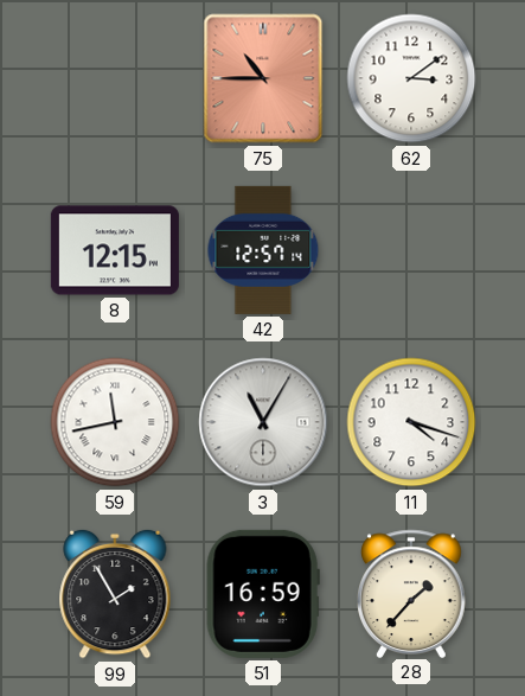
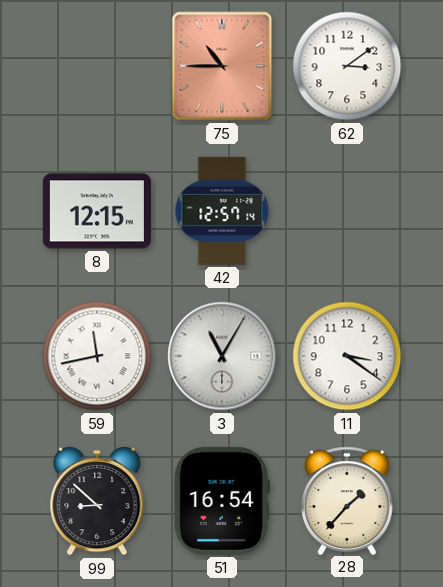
11: 4:18 -> 3:21
99: 1:55 -> 8:52
51: 16:59 -> 16:54
